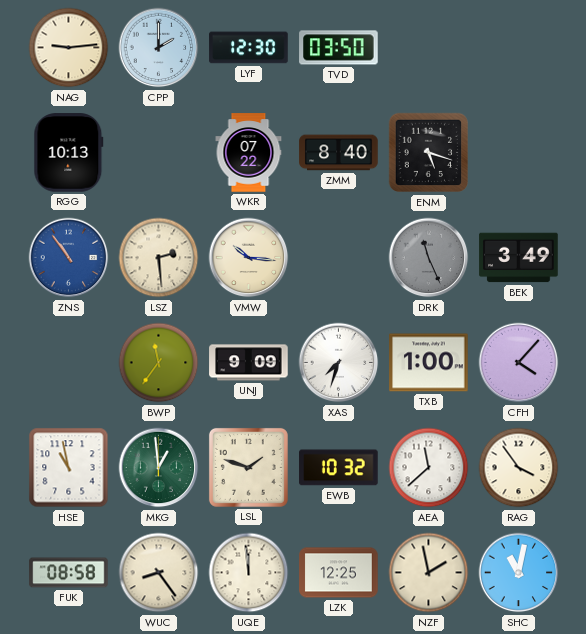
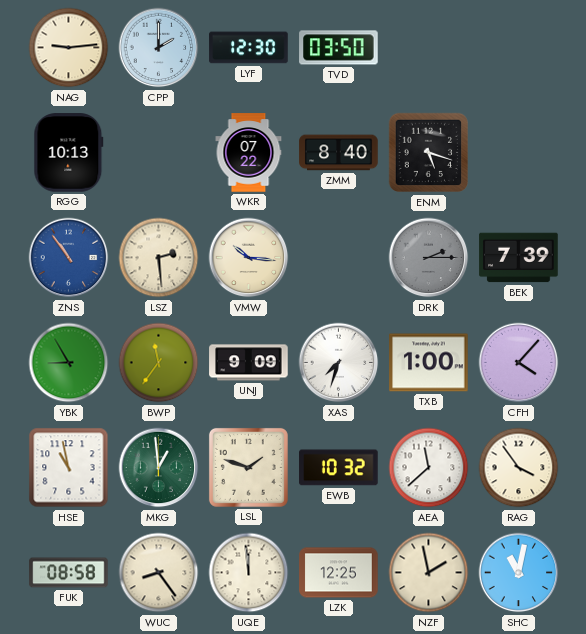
DRK: 11:26 -> 2:15
BEK: 3:49 -> 7:39
YBK: none -> 8:55
